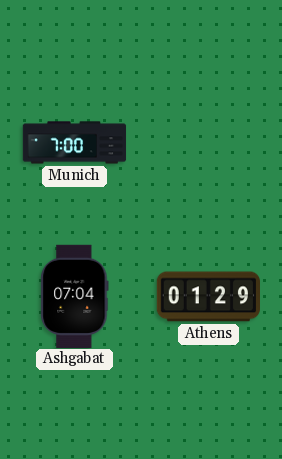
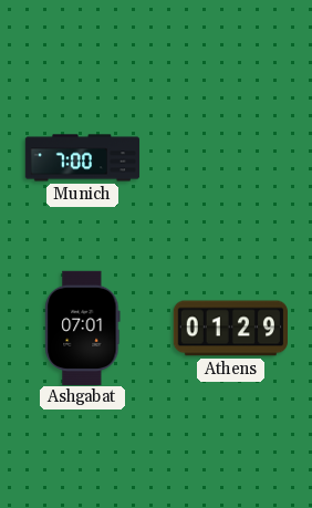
Ashgabat: 07:04 -> 07:01
